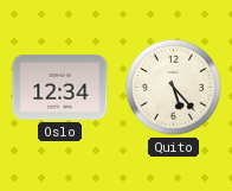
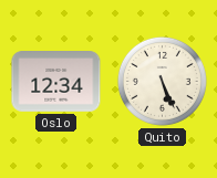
Quito: 5:23 -> 5:26
